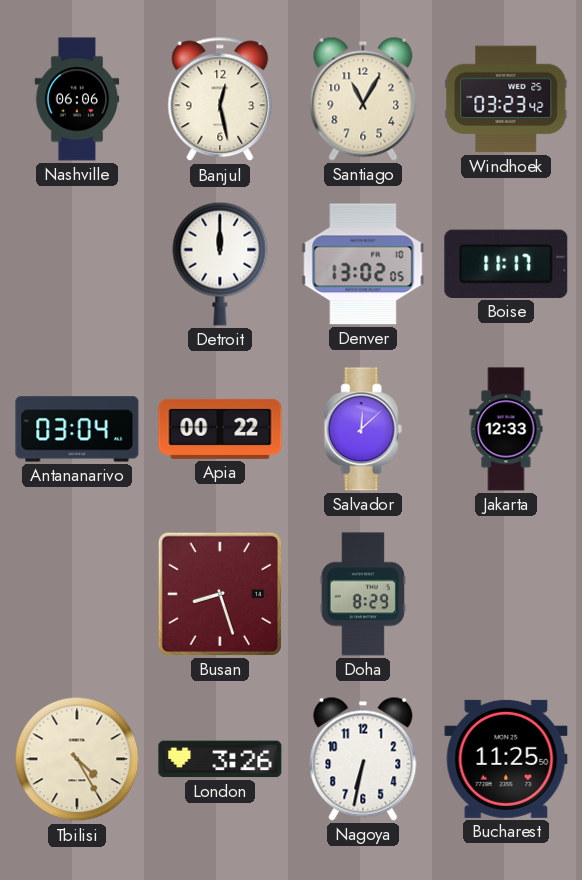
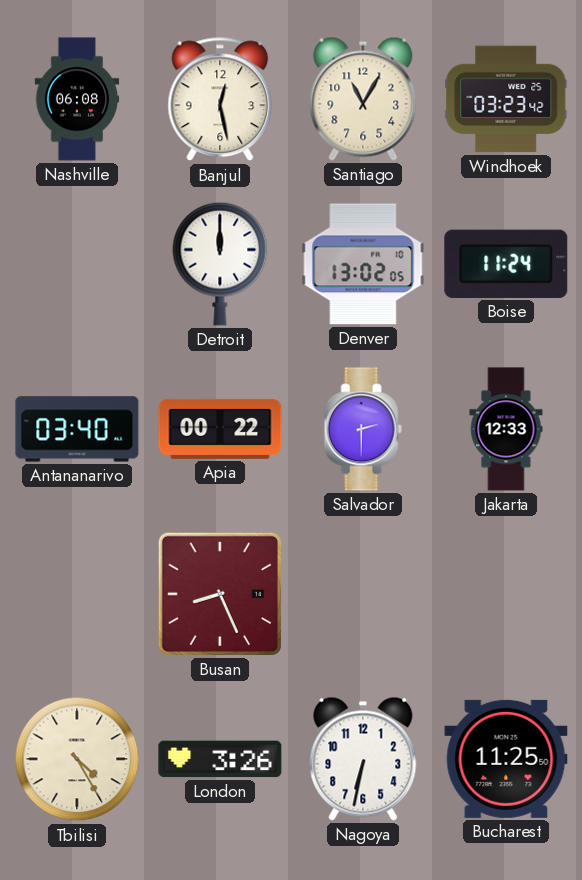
Nashville: 06:06 -> 06:08
Boise: 11:17 -> 11:24
Antananarivo: 03:04 -> 03:40
Salvador: 12:08 -> 2:30
Busan: 8:27 -> 8:26
Doha: 8:29 -> none
